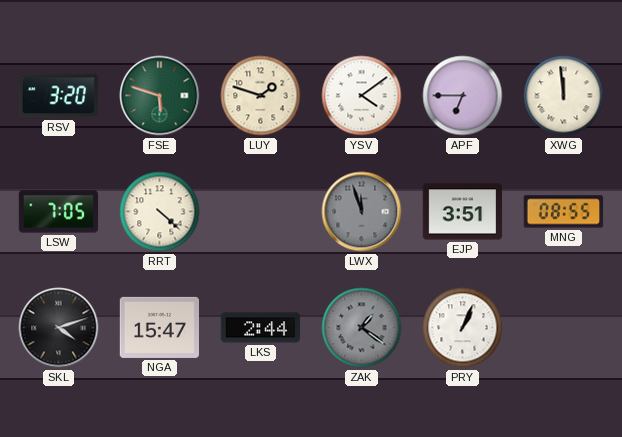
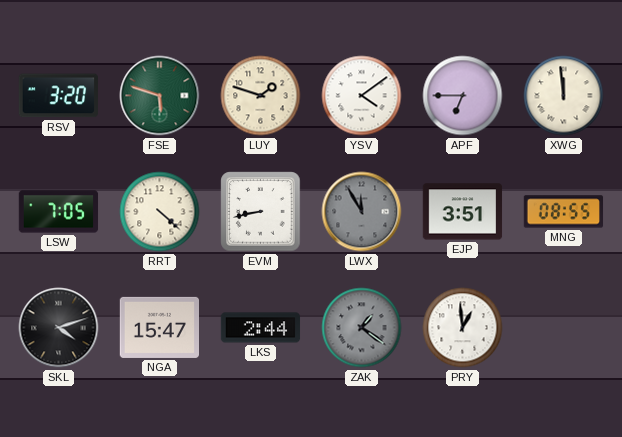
EVM: none -> 8:43
LWX: 11:57 -> 11:55
PRY: 1:04 -> 12:59
